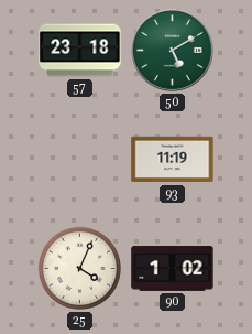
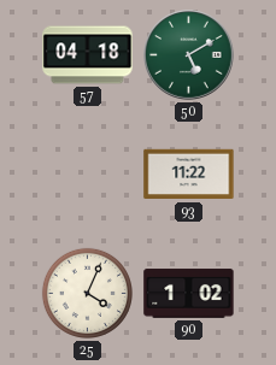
57: 23:18 -> 04:18
93: 11:19 -> 11:22
